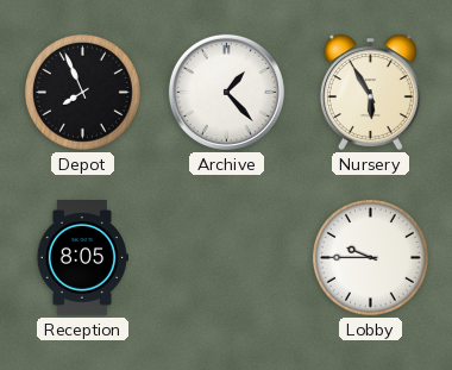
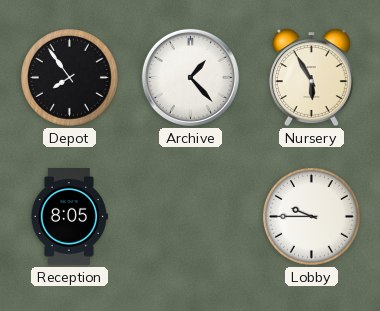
Depot: 7:56 -> 7:54
